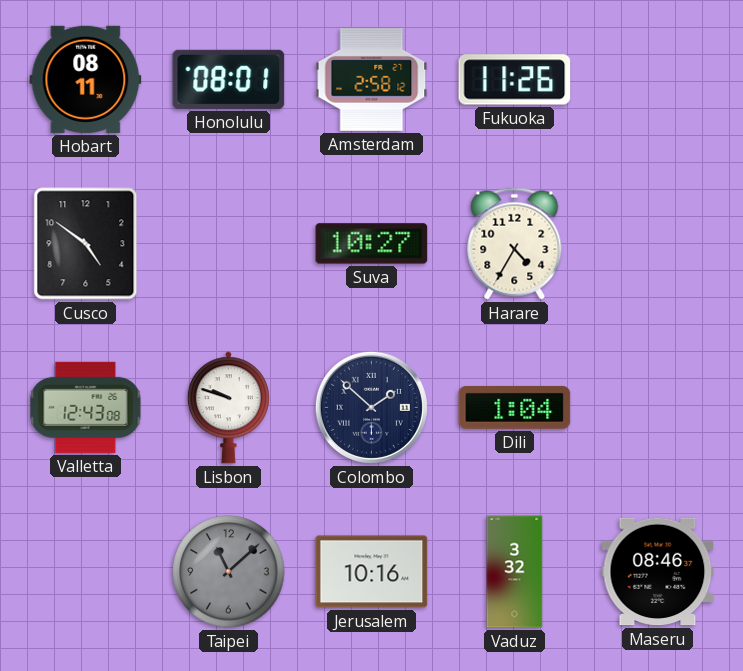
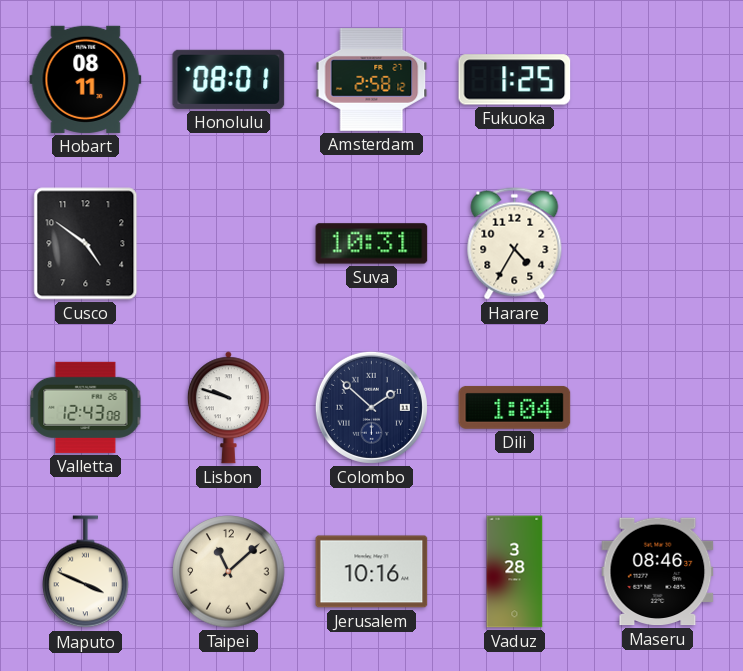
Fukuoka: 11:26 -> 1:25
Suva: 10:27 -> 10:31
Maputo: none -> 3:49
Taipei dial: grey -> cream
Vaduz: 3:32 -> 3:28
